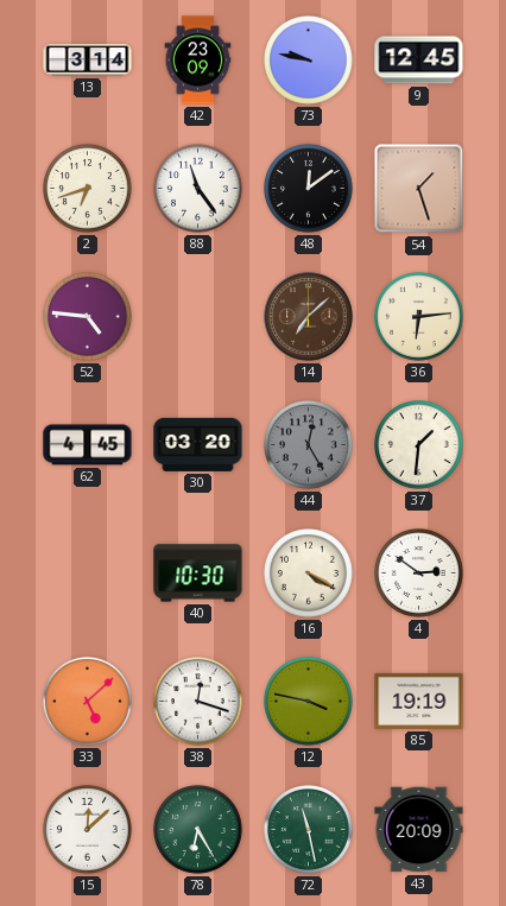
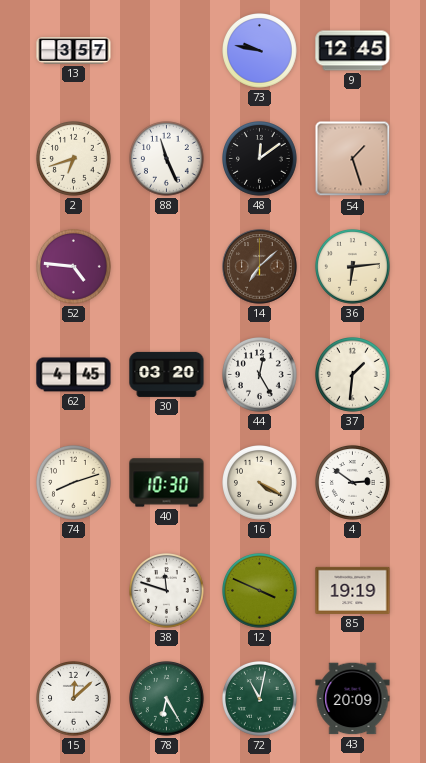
13: 3:14 -> 3:57
42: 23:09 -> none
88: 11:24 -> 11:26
44 dial: grey -> white
74: none -> 8:12
33: 5:08 -> none
38: 12:18 -> 11:48
12: 3:47 -> 3:49
72: 11:28 -> 11:02
